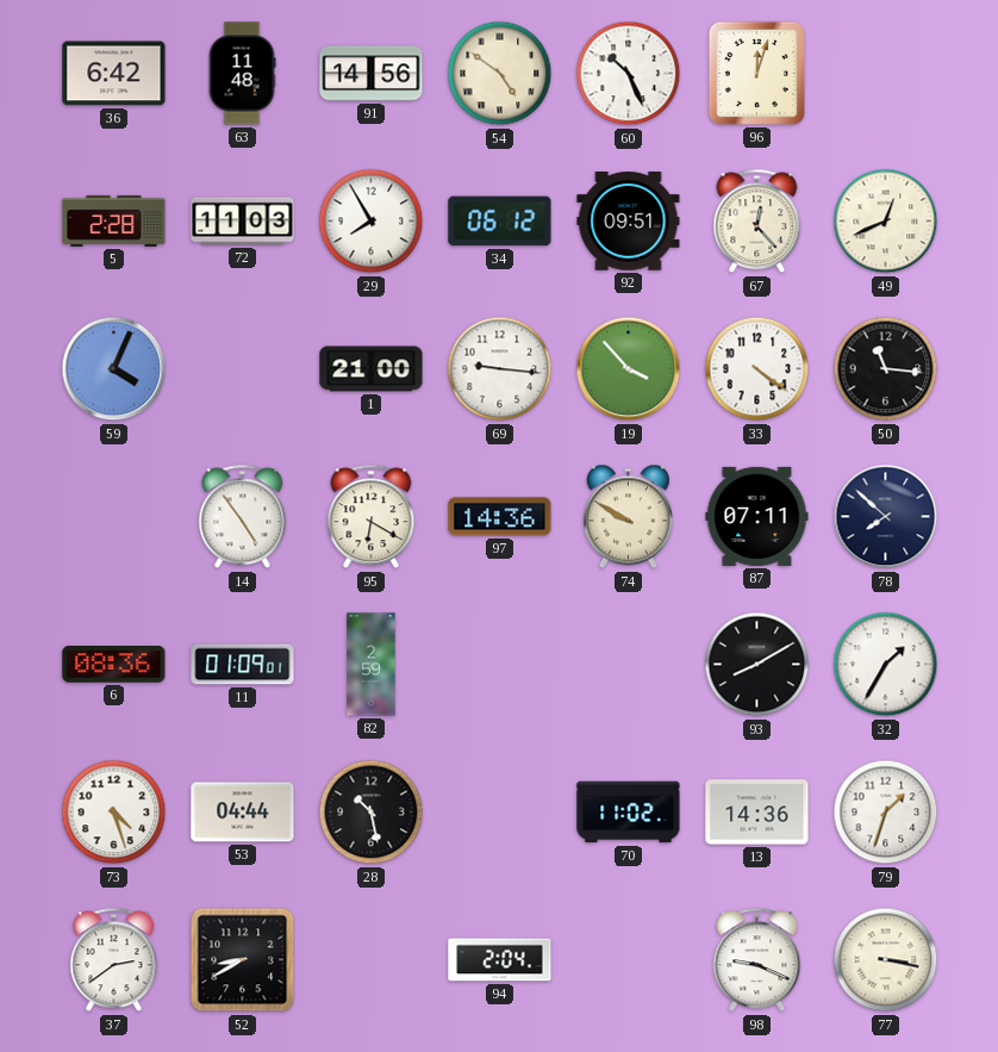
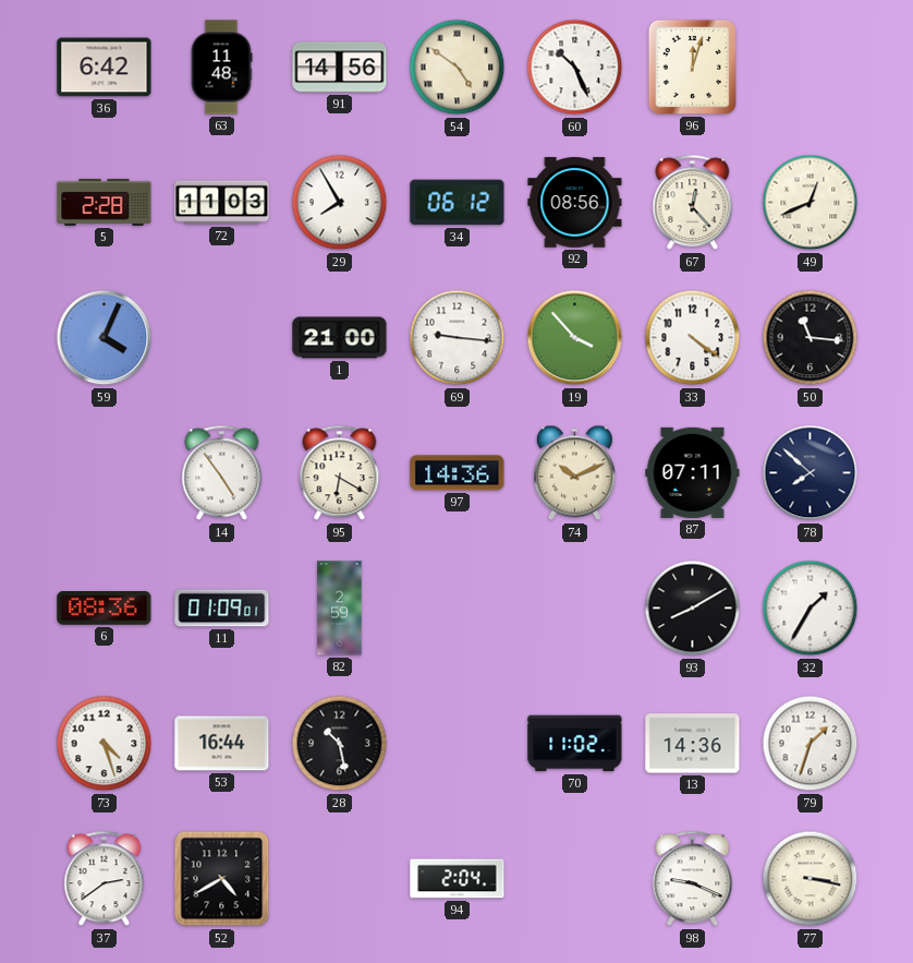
92: 09:51 -> 08:56
74: 9:50 -> 10:11
53: 04:44 -> 16:44
52: 8:40 -> 4:40
